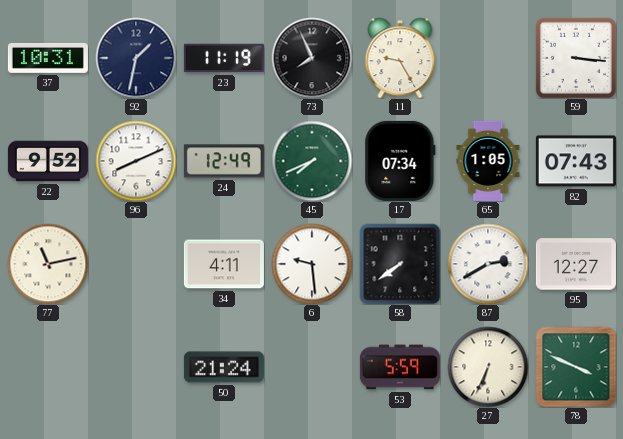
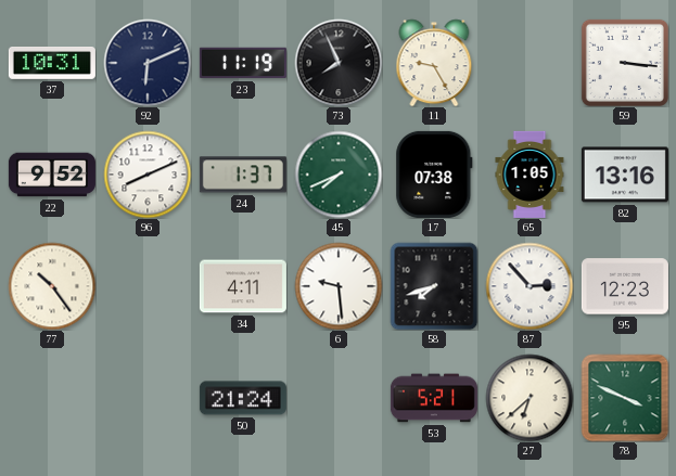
92: 1:32 -> 6:11
24: 12:49 -> 1:37
17: 07:34 -> 07:38
82: 07:43 -> 13:16
77: 11:13 -> 10:24
58: 7:39 -> 7:42
87: 2:40 -> 2:53
95: 12:27 -> 12:23
53: 5:59 -> 5:21
27: 6:34 -> 6:38
